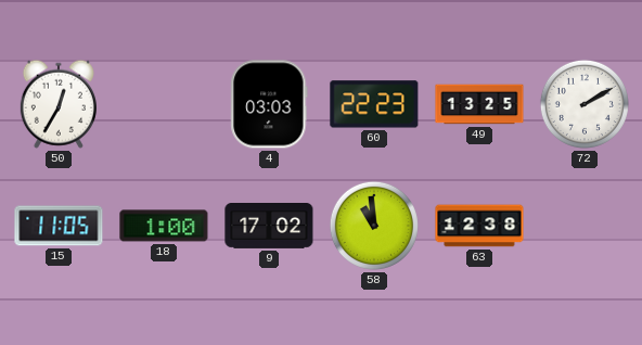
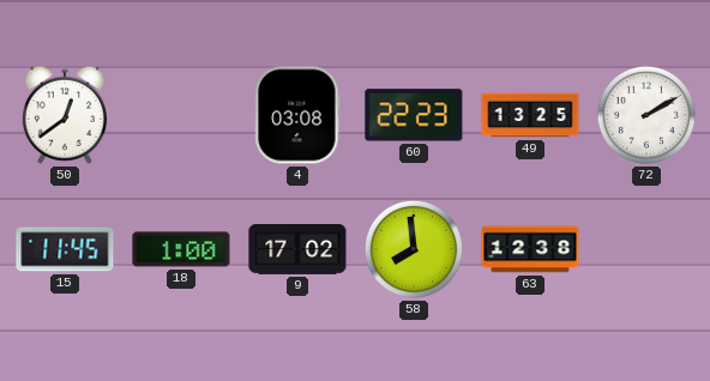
50: 12:35 -> 12:39
4: 03:03 -> 03:08
15: 11:05 -> 11:45
58: 10:59 -> 7:59
